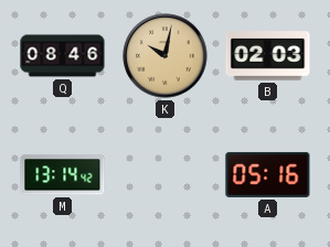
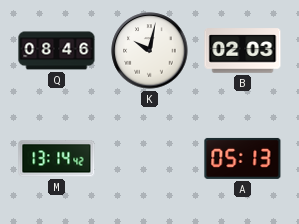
K dial: champagne -> white
A: 05:16 -> 05:13
